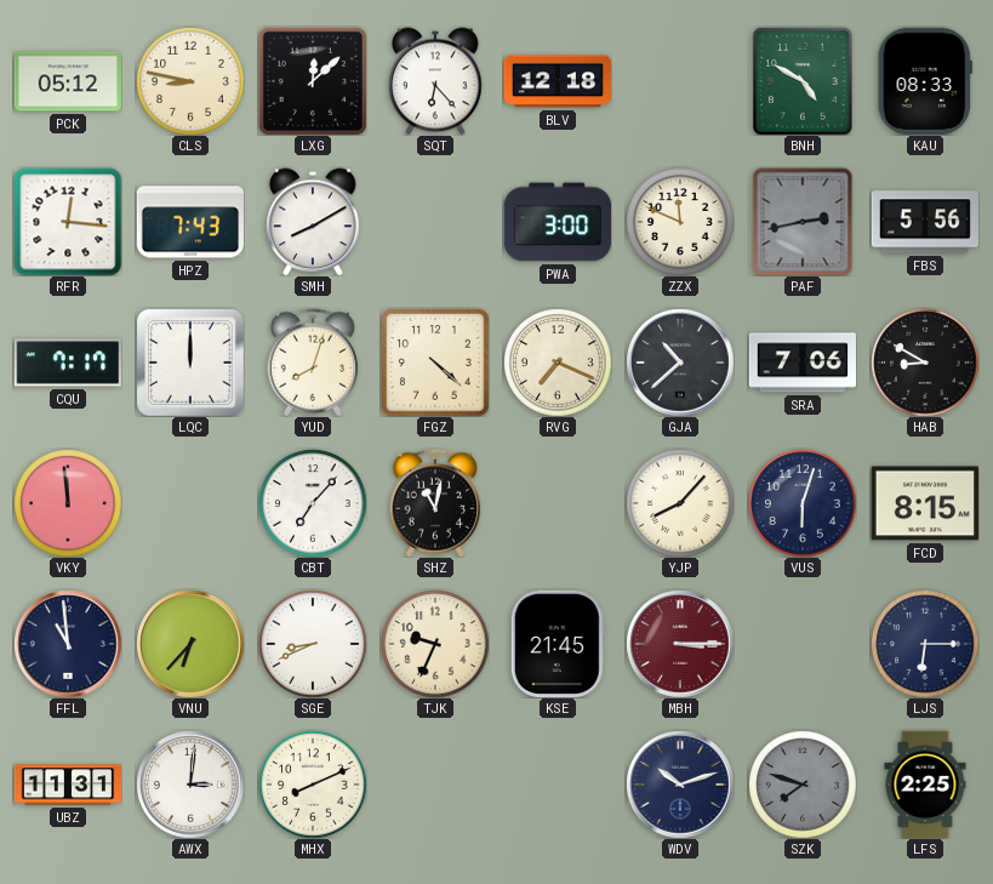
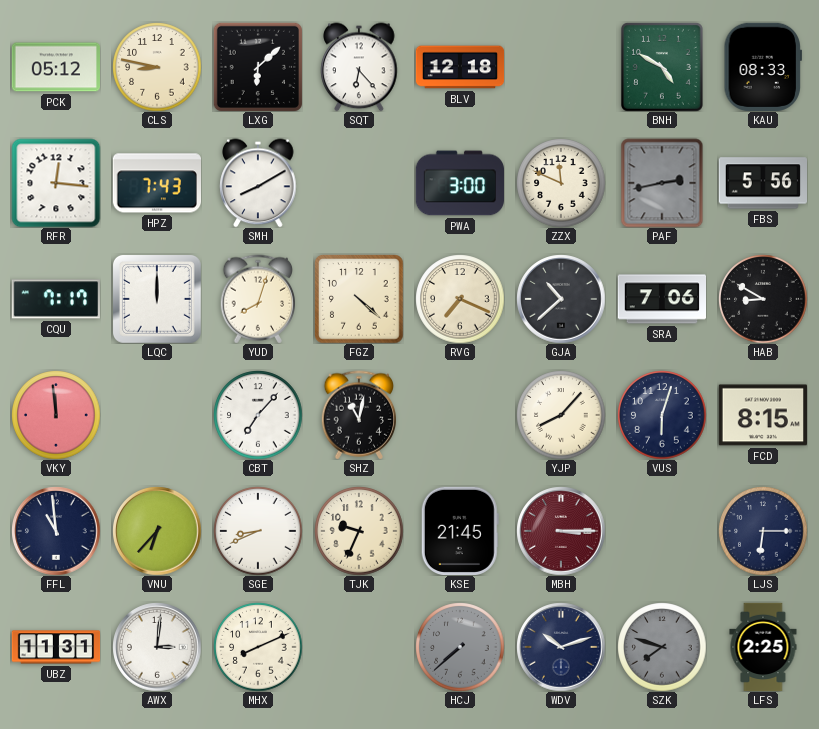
LXG: 12:08 -> 6:08
HCJ: none -> 7:38
